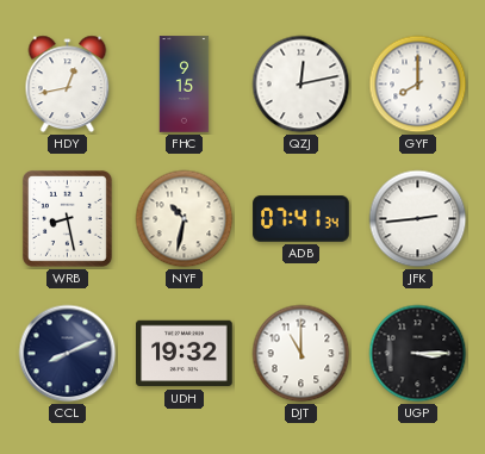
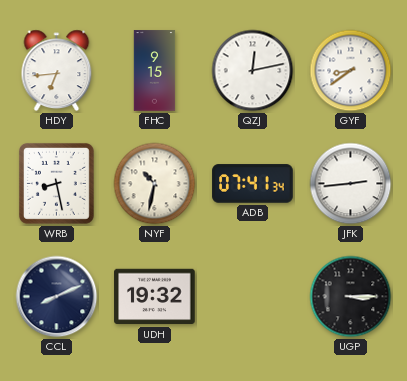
HDY: 12:43 -> 6:44
GYF: 8:00 -> 8:39
DJT: 11:00 -> none
